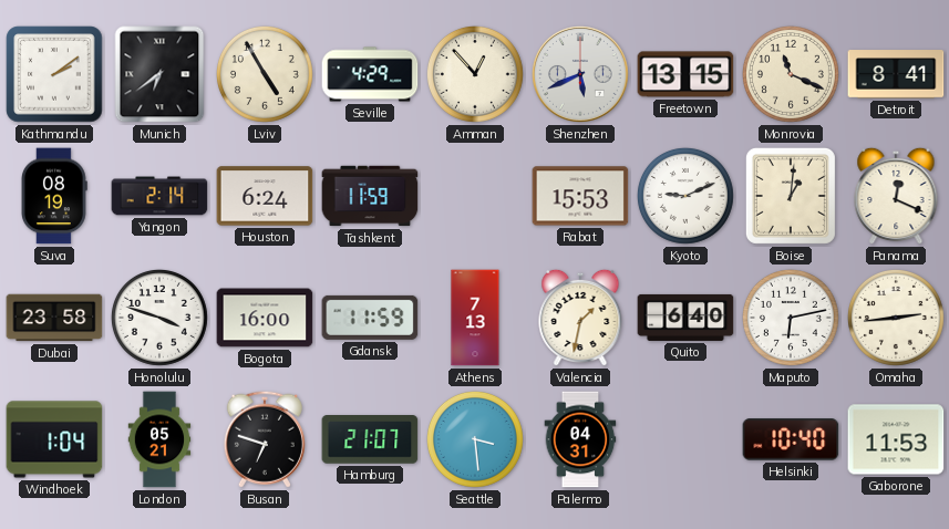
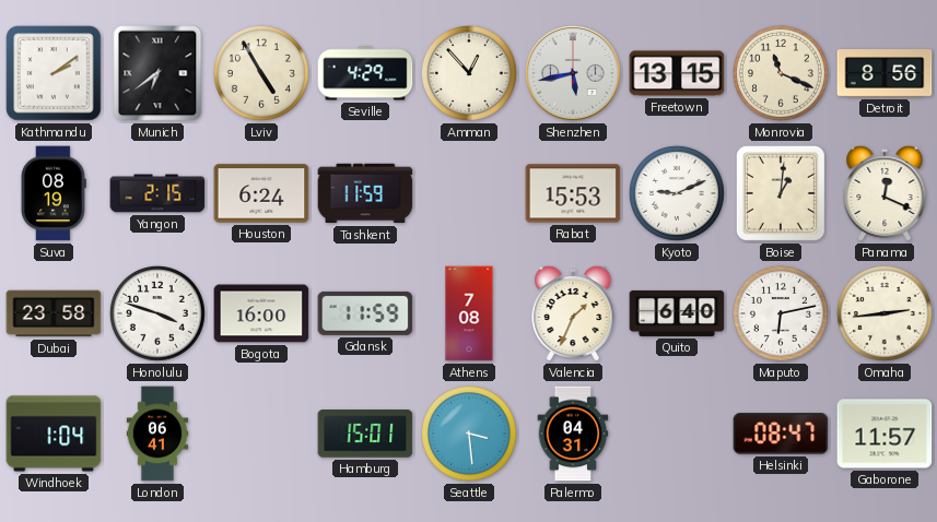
Shenzhen: 5:41 -> 5:43
Detroit: 8:41 -> 8:56
Yangon: 2:14 -> 2:15
Athens: 7:13 -> 7:08
Valencia: 1:32 -> 1:34
London: 05:21 -> 06:41
Busan: 6:48 -> none
Hamburg: 21:07 -> 15:01
Helsinki: 10:40 -> 08:47
Gaborone: 11:53 -> 11:57
